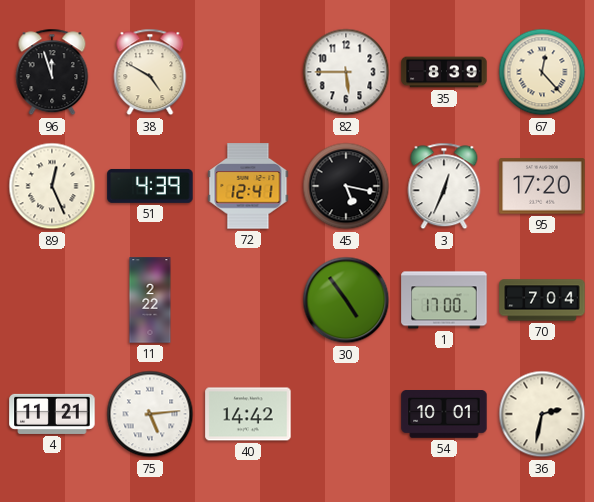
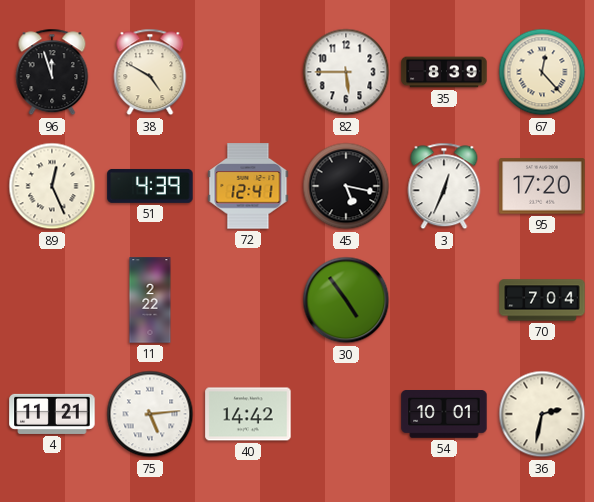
1: 17:00 -> none
